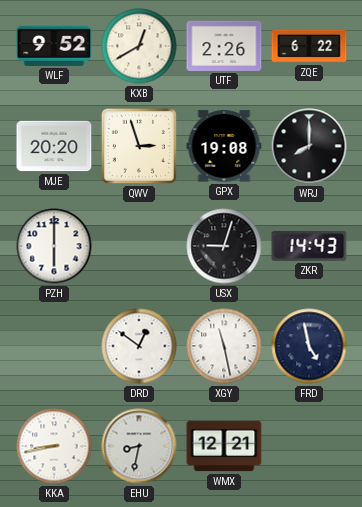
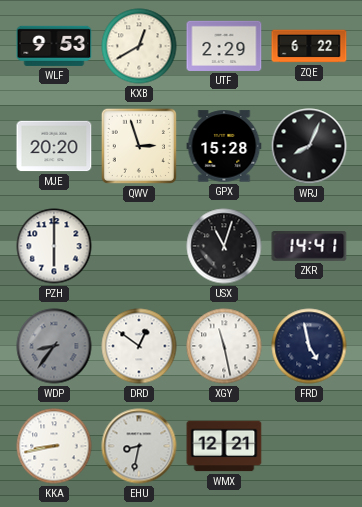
WLF: 9:52 -> 9:53
UTF: 2:26 -> 2:29
GPX: 19:08 -> 15:28
WRJ: 8:00 -> 8:04
USX: 9:03 -> 11:03
ZKR: 14:43 -> 14:41
WDP: none -> 8:36
